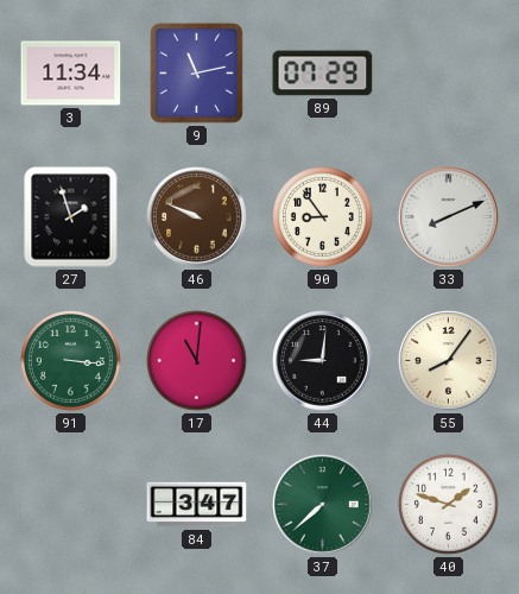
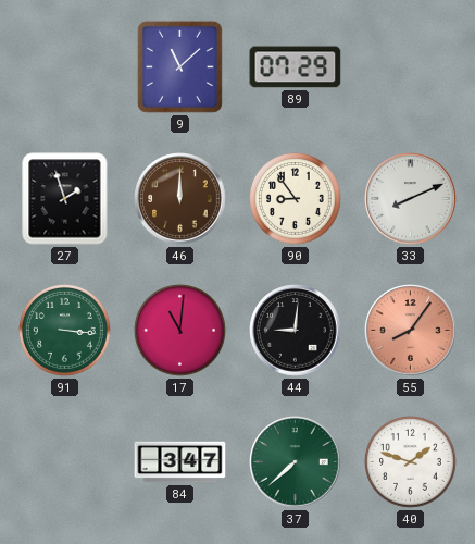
3: 11:34 -> none
9: 11:13 -> 11:08
46: 9:49 -> 12:00
55 dial: cream -> salmon
